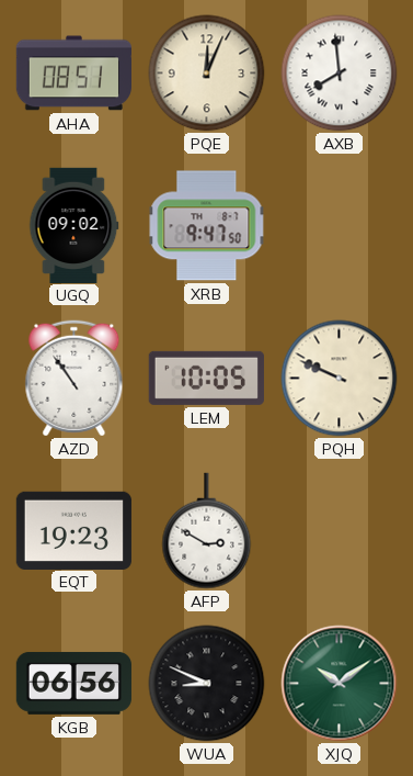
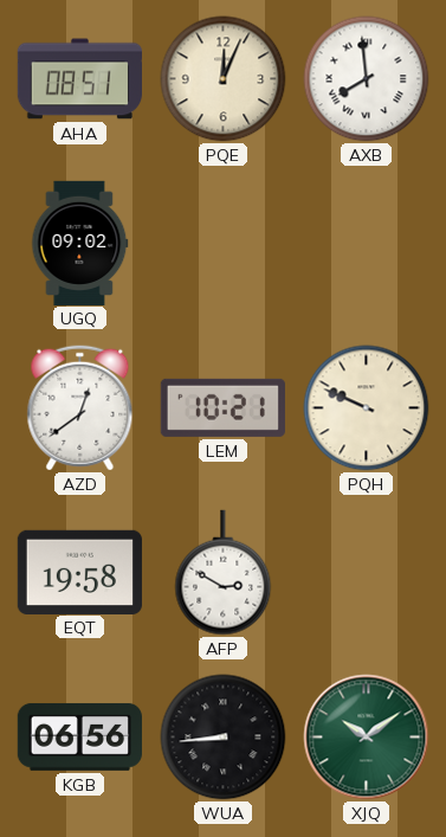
XRB: 9:47 -> none
AZD: 10:54 -> 12:39
LEM: 10:05 -> 10:21
EQT: 19:23 -> 19:58
WUA: 8:49 -> 8:44
